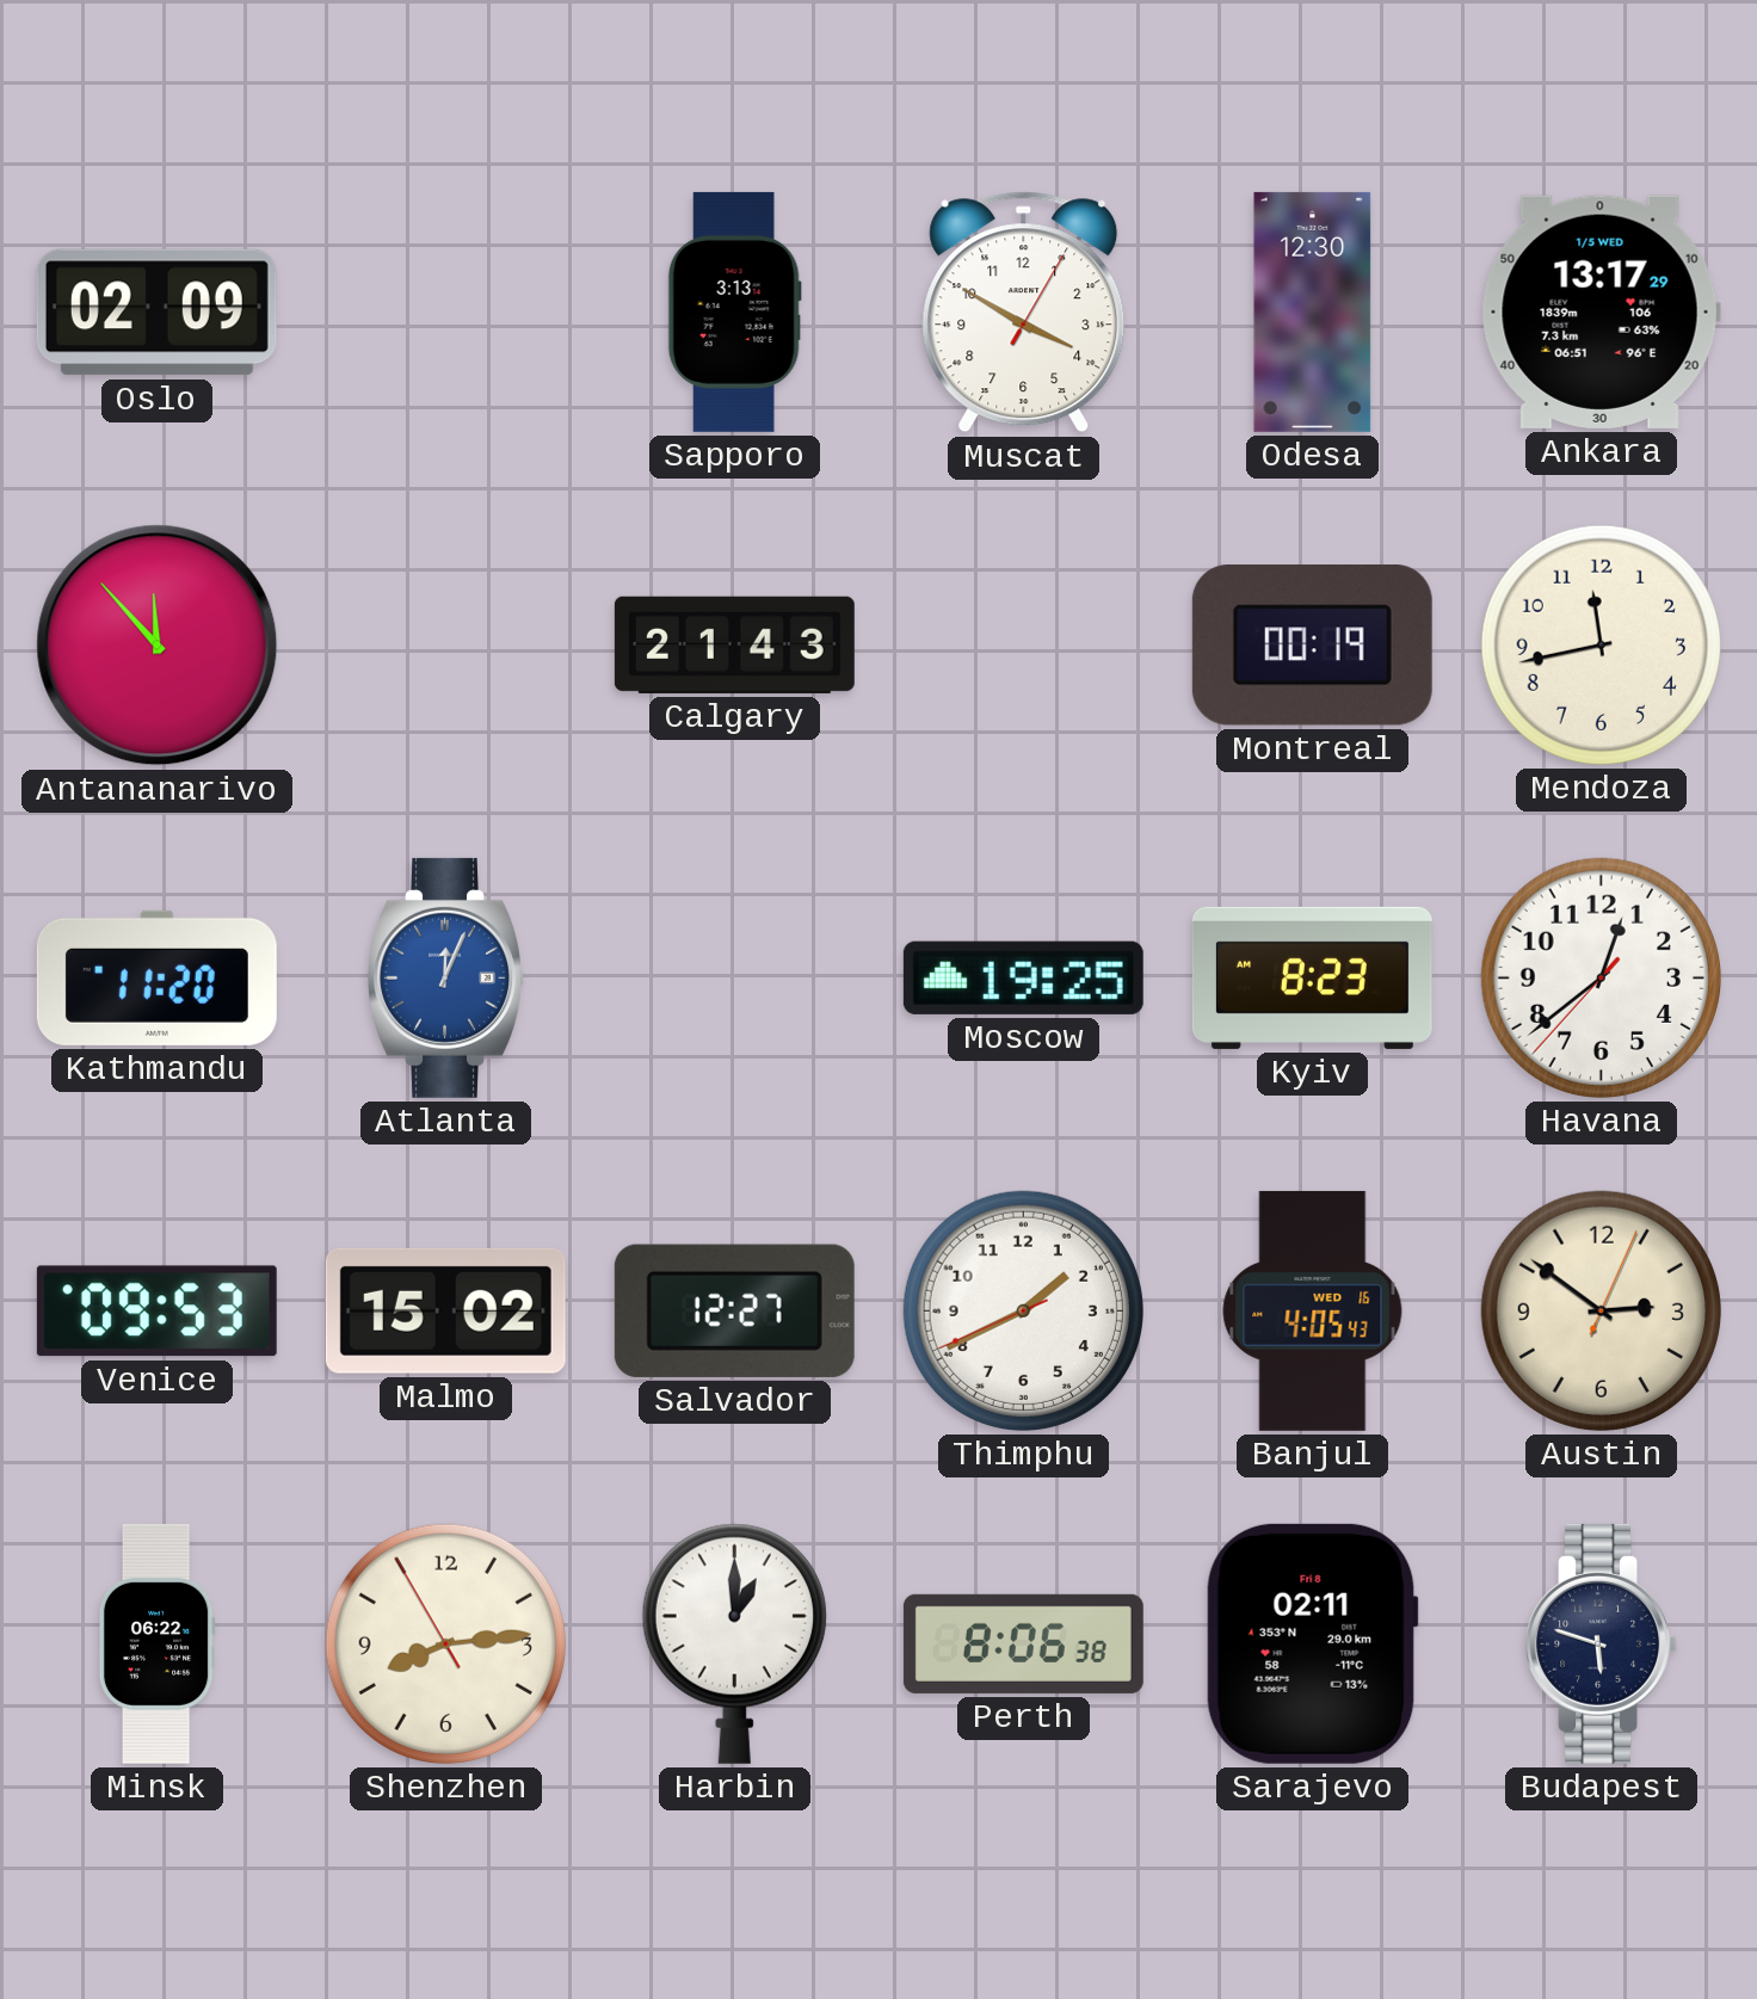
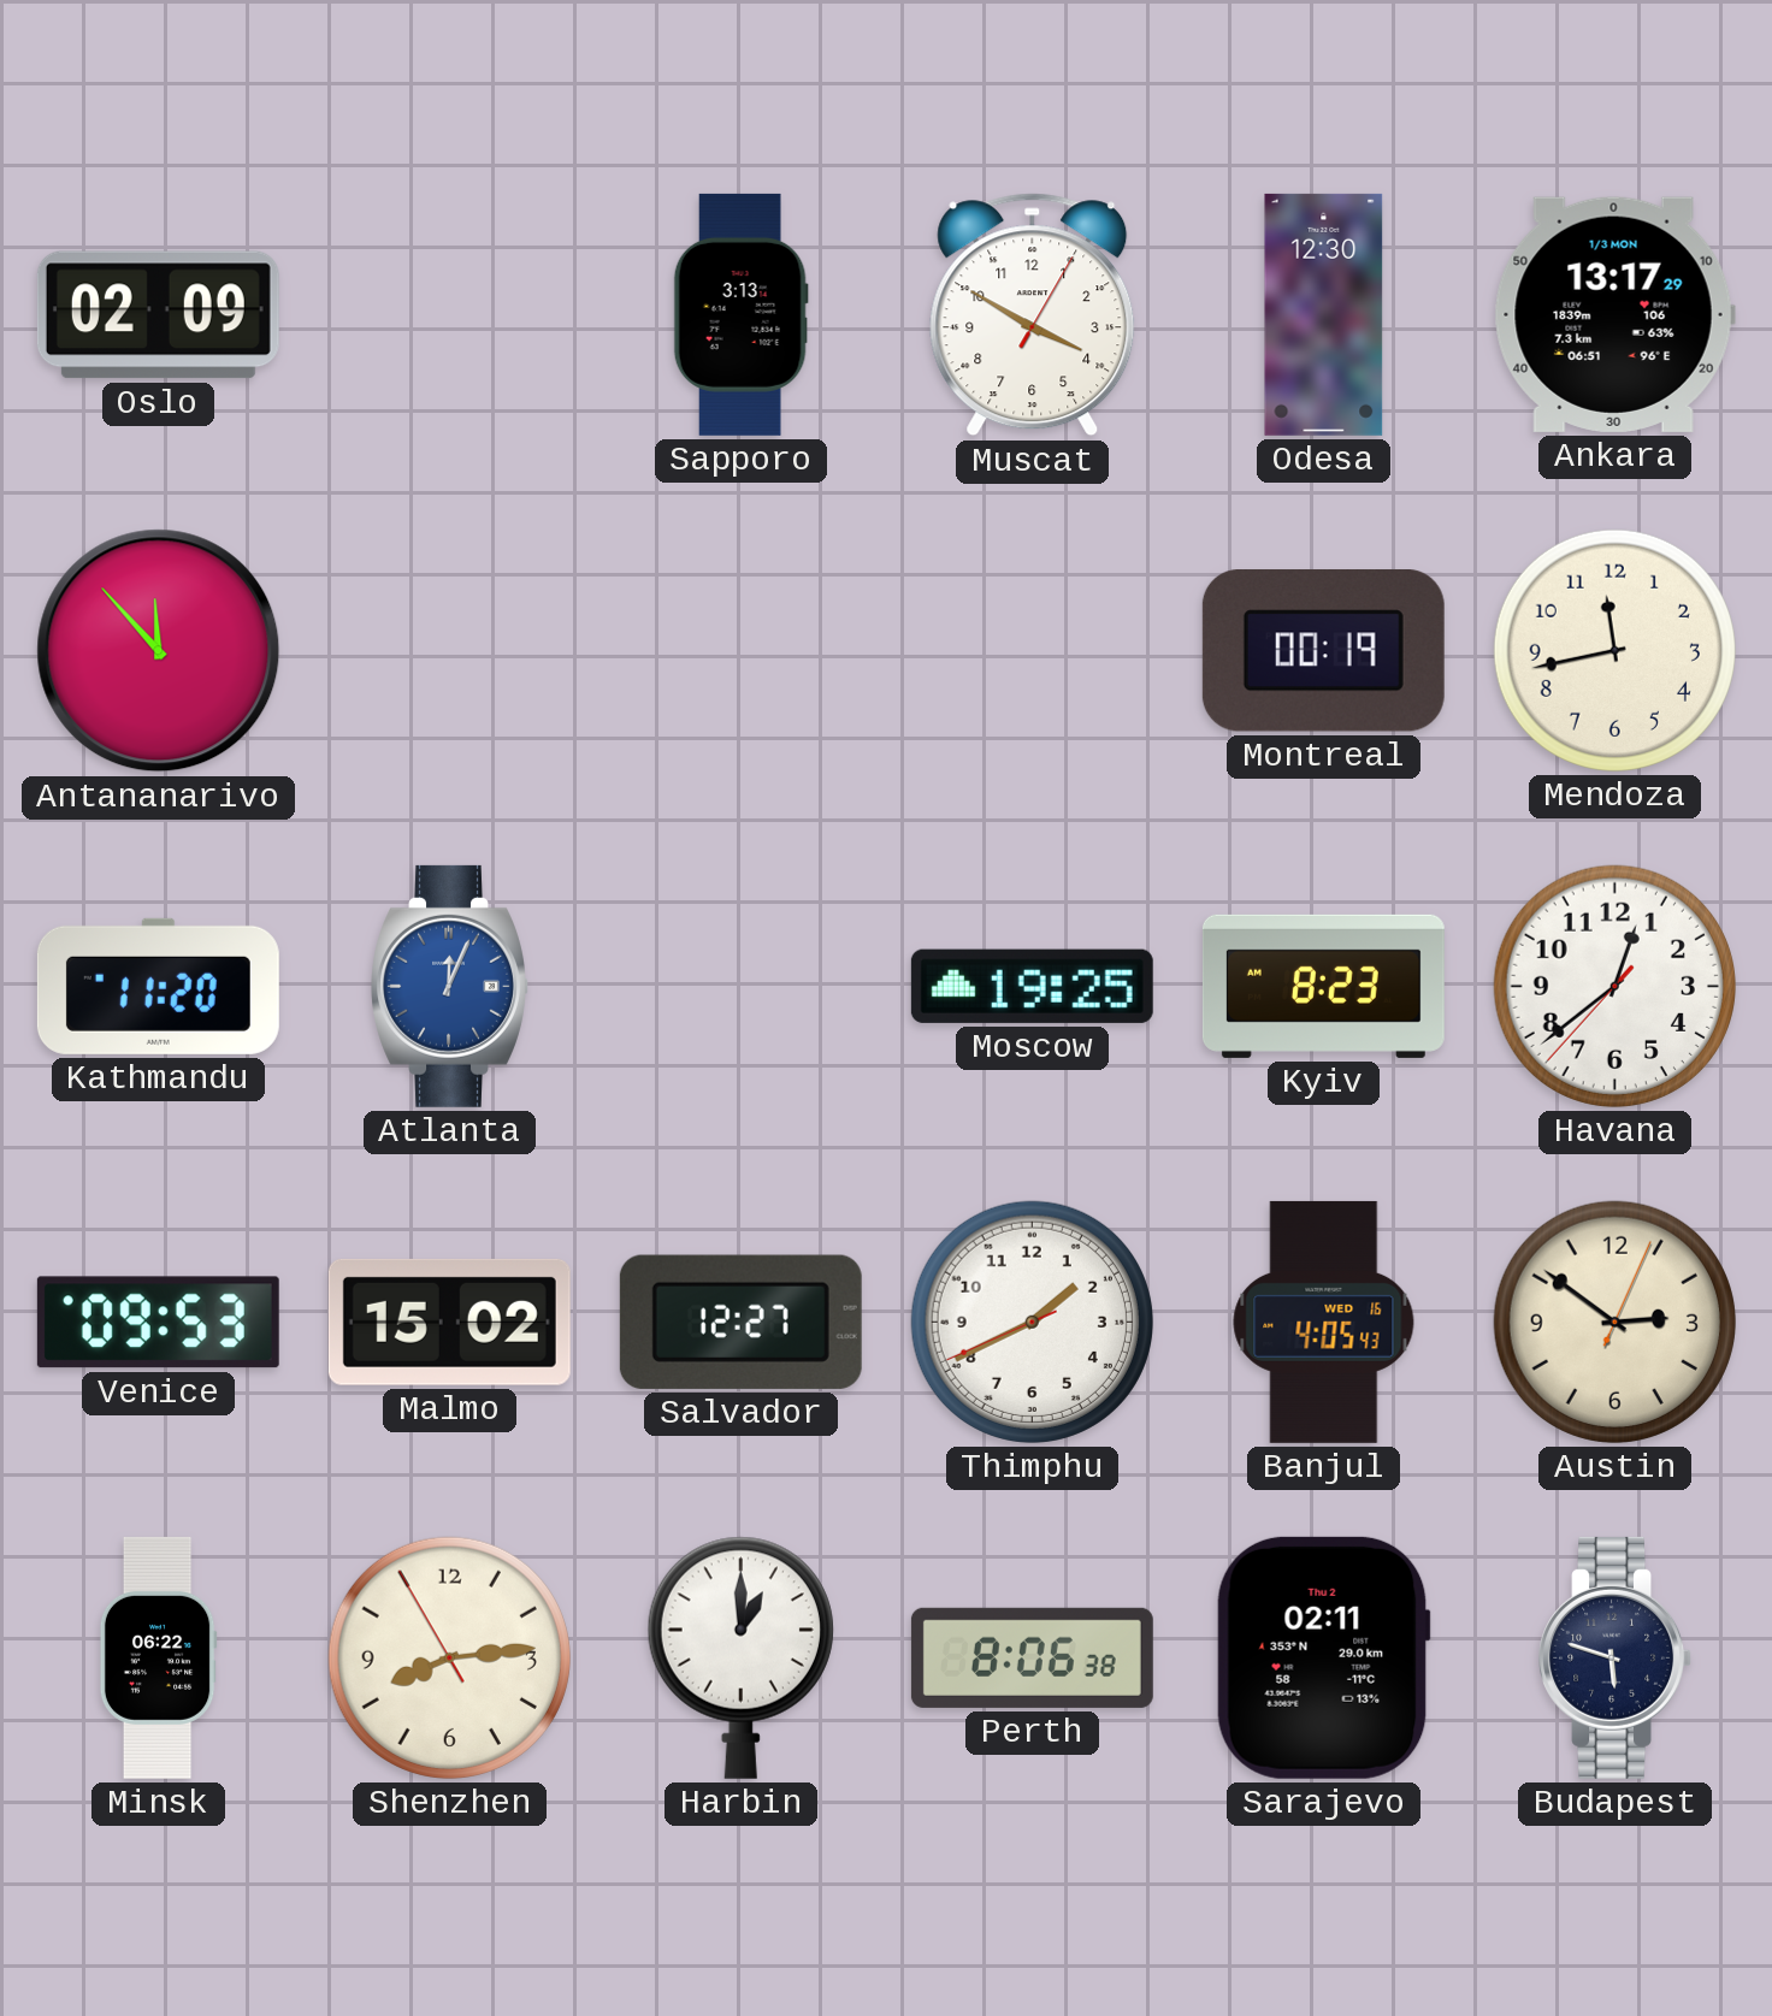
Ankara date: 1/5 WED -> 1/3 MON
Calgary: 21:43 -> none
Sarajevo date: Fri 8 -> Thu 2
